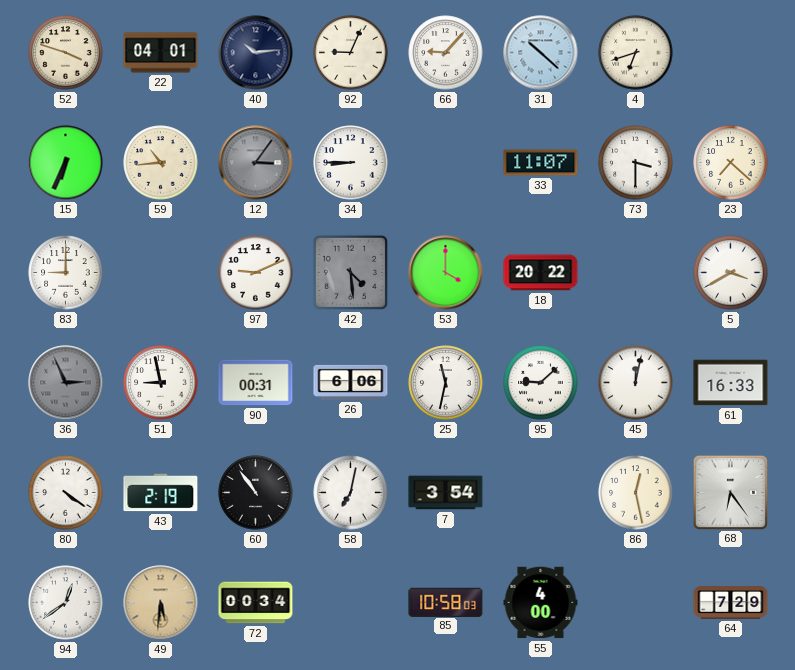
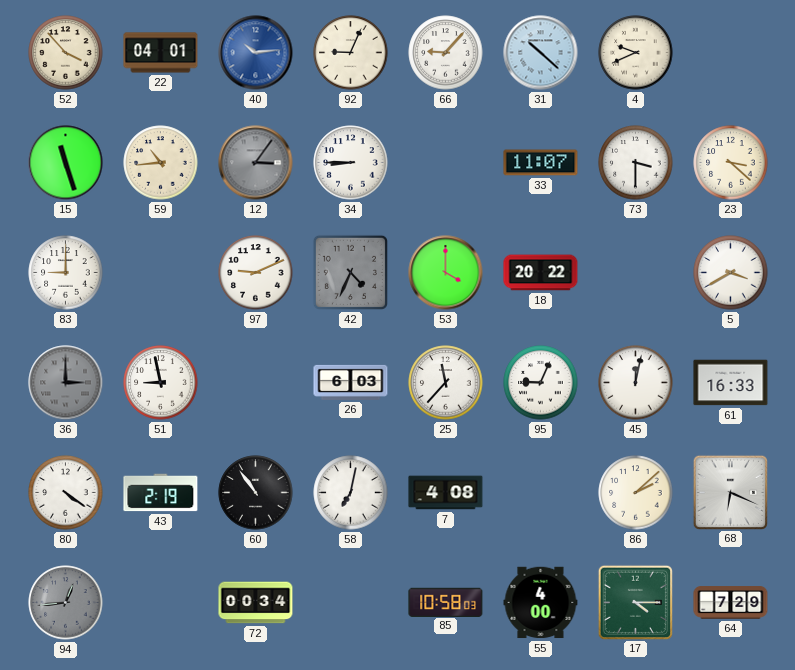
52: 3:48 -> 3:53
40 dial: navy -> blue
4: 6:42 -> 9:41
15: 6:34 -> 11:27
23: 7:22 -> 3:22
42: 4:29 -> 4:34
36: 2:56 -> 3:00
90: 00:31 -> none
26: 6:06 -> 6:03
25: 11:32 -> 11:37
95: 9:08 -> 9:04
7: 3:54 -> 4:08
86: 12:28 -> 2:08
68: 6:24 -> 6:19
94: 12:39 -> 12:44
94 dial: white -> grey
49: 5:31 -> none
17: none -> 4:15
